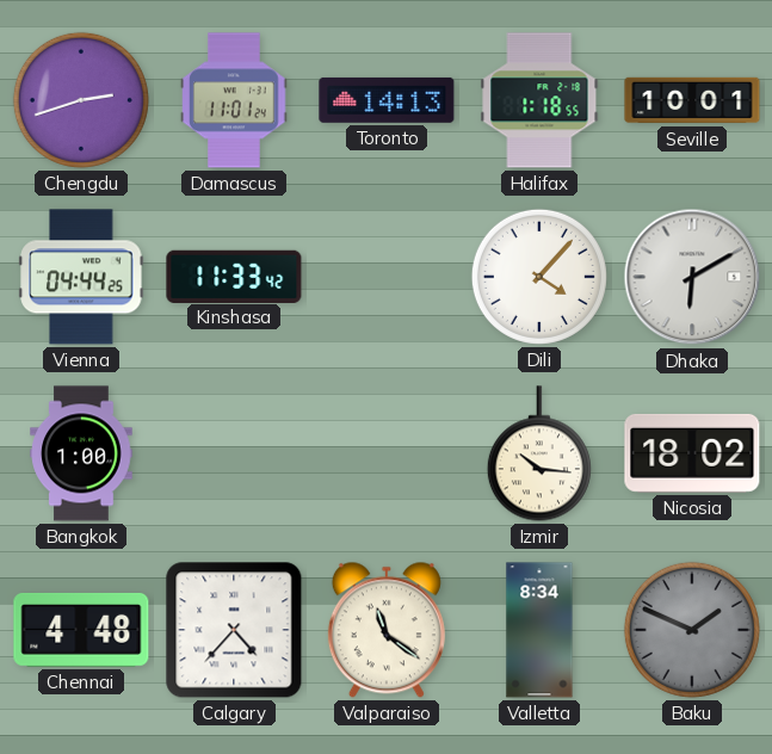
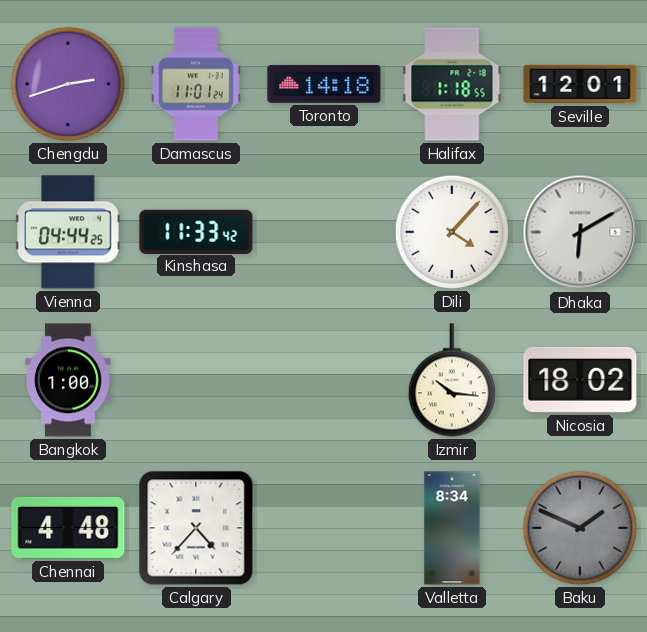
Toronto: 14:13 -> 14:18
Seville: 10:01 -> 12:01
Valparaiso: 11:21 -> none
